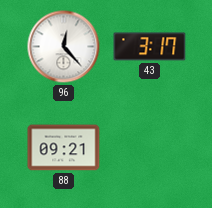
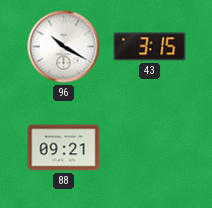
96: 12:23 -> 10:20
43: 3:17 -> 3:15
